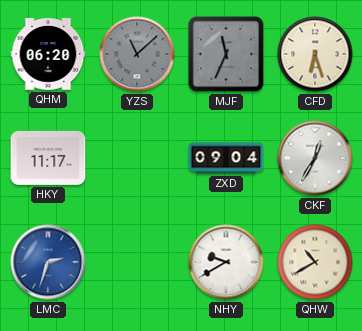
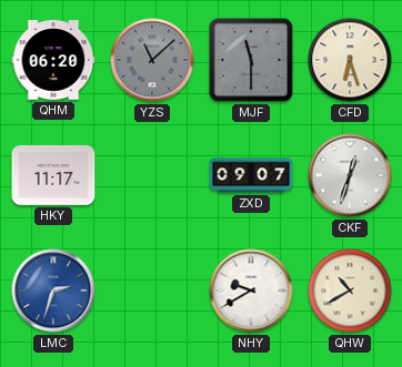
MJF: 11:34 -> 11:30
ZXD: 09:04 -> 09:07
CKF: 12:35 -> 12:33
